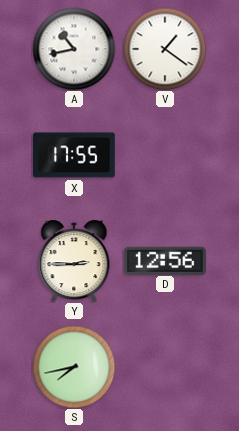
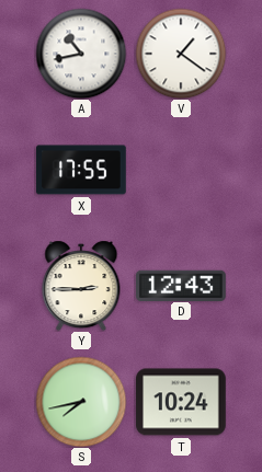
D: 12:56 -> 12:43
T: none -> 10:24
